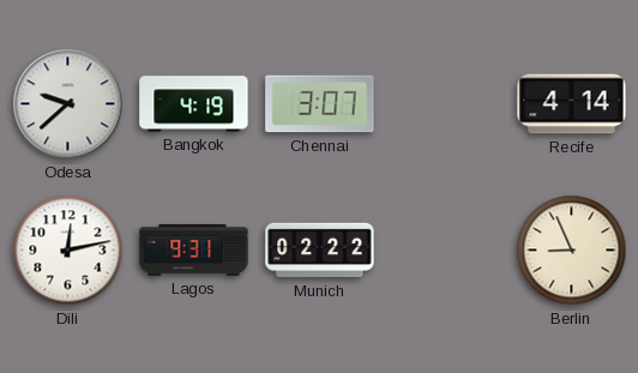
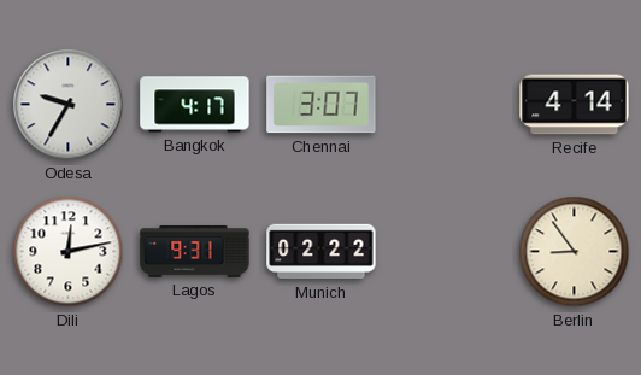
Odesa: 9:38 -> 9:35
Bangkok: 4:19 -> 4:17
Berlin: 8:56 -> 8:54
